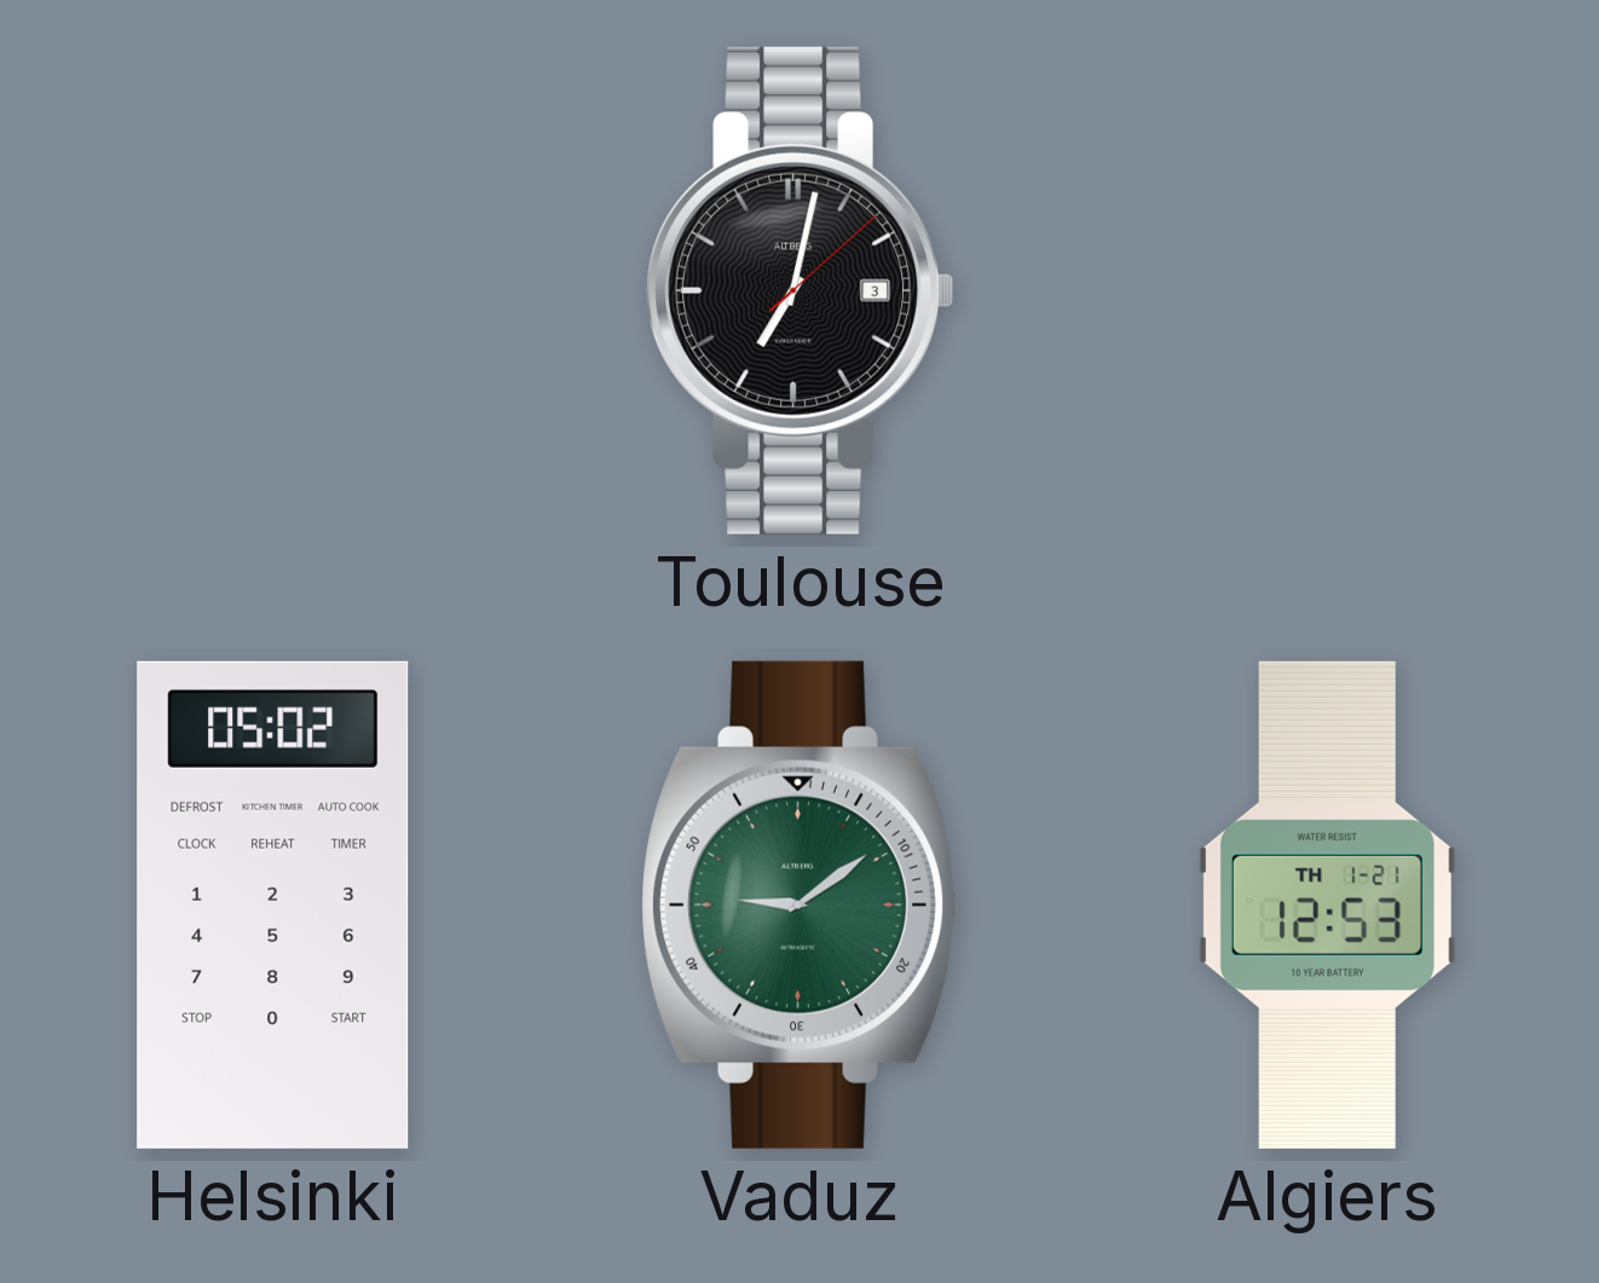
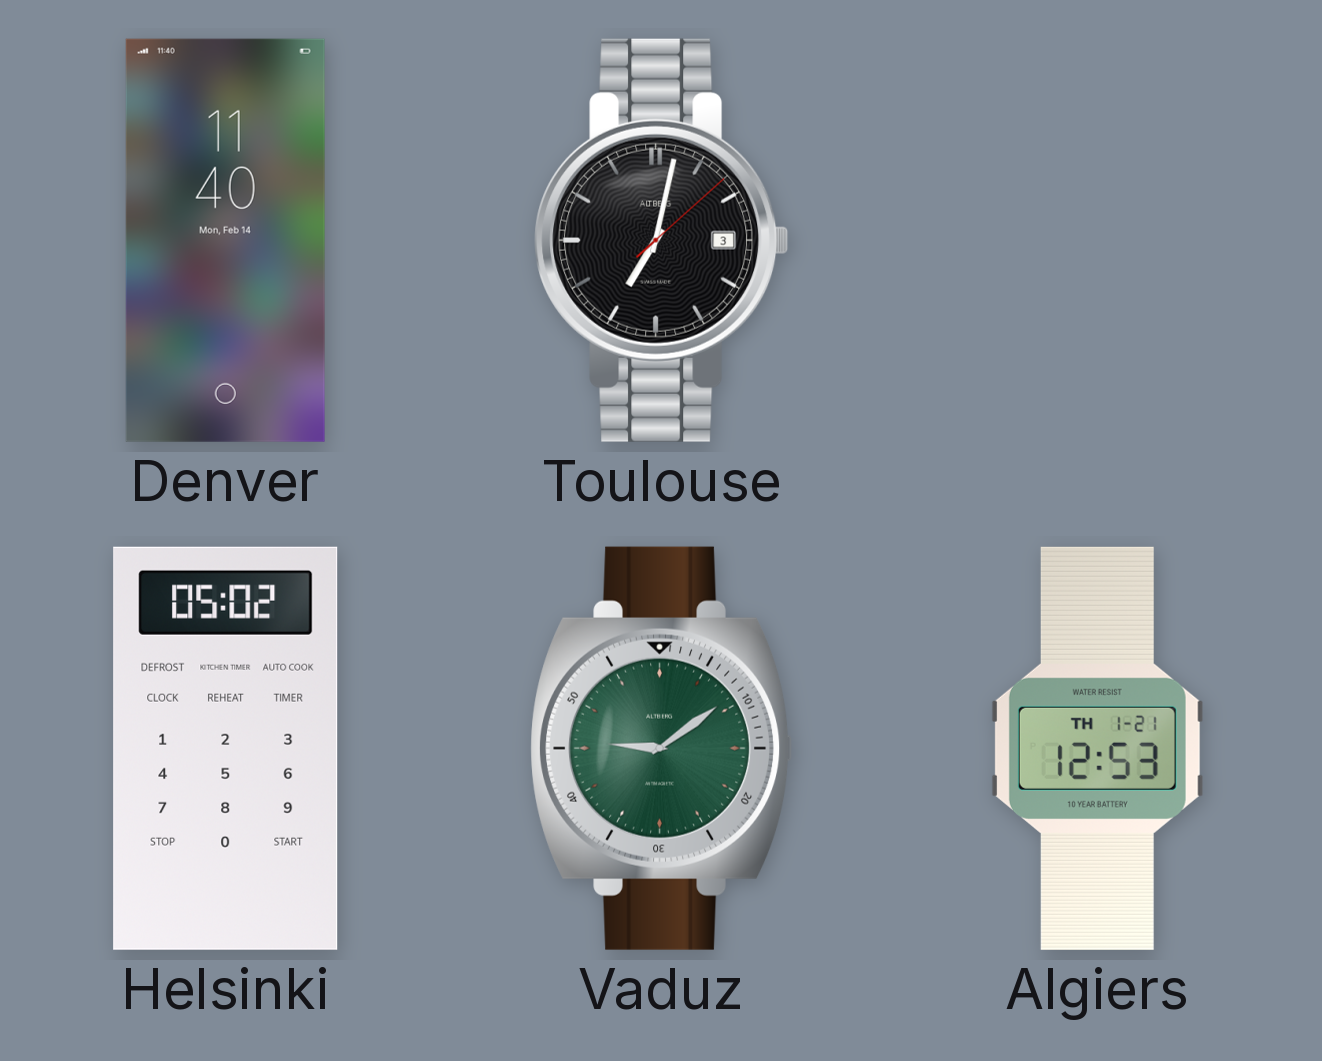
Denver: none -> 11:40
